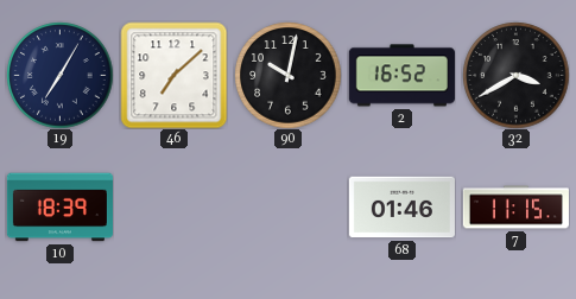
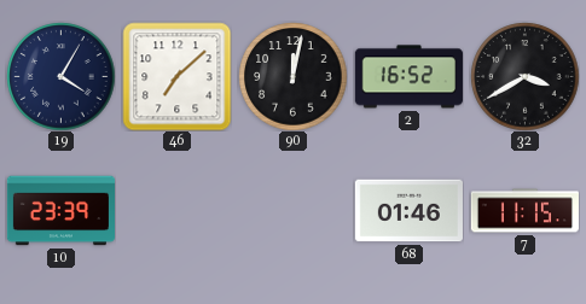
19: 7:05 -> 4:05
90: 10:02 -> 12:02
10: 18:39 -> 23:39
